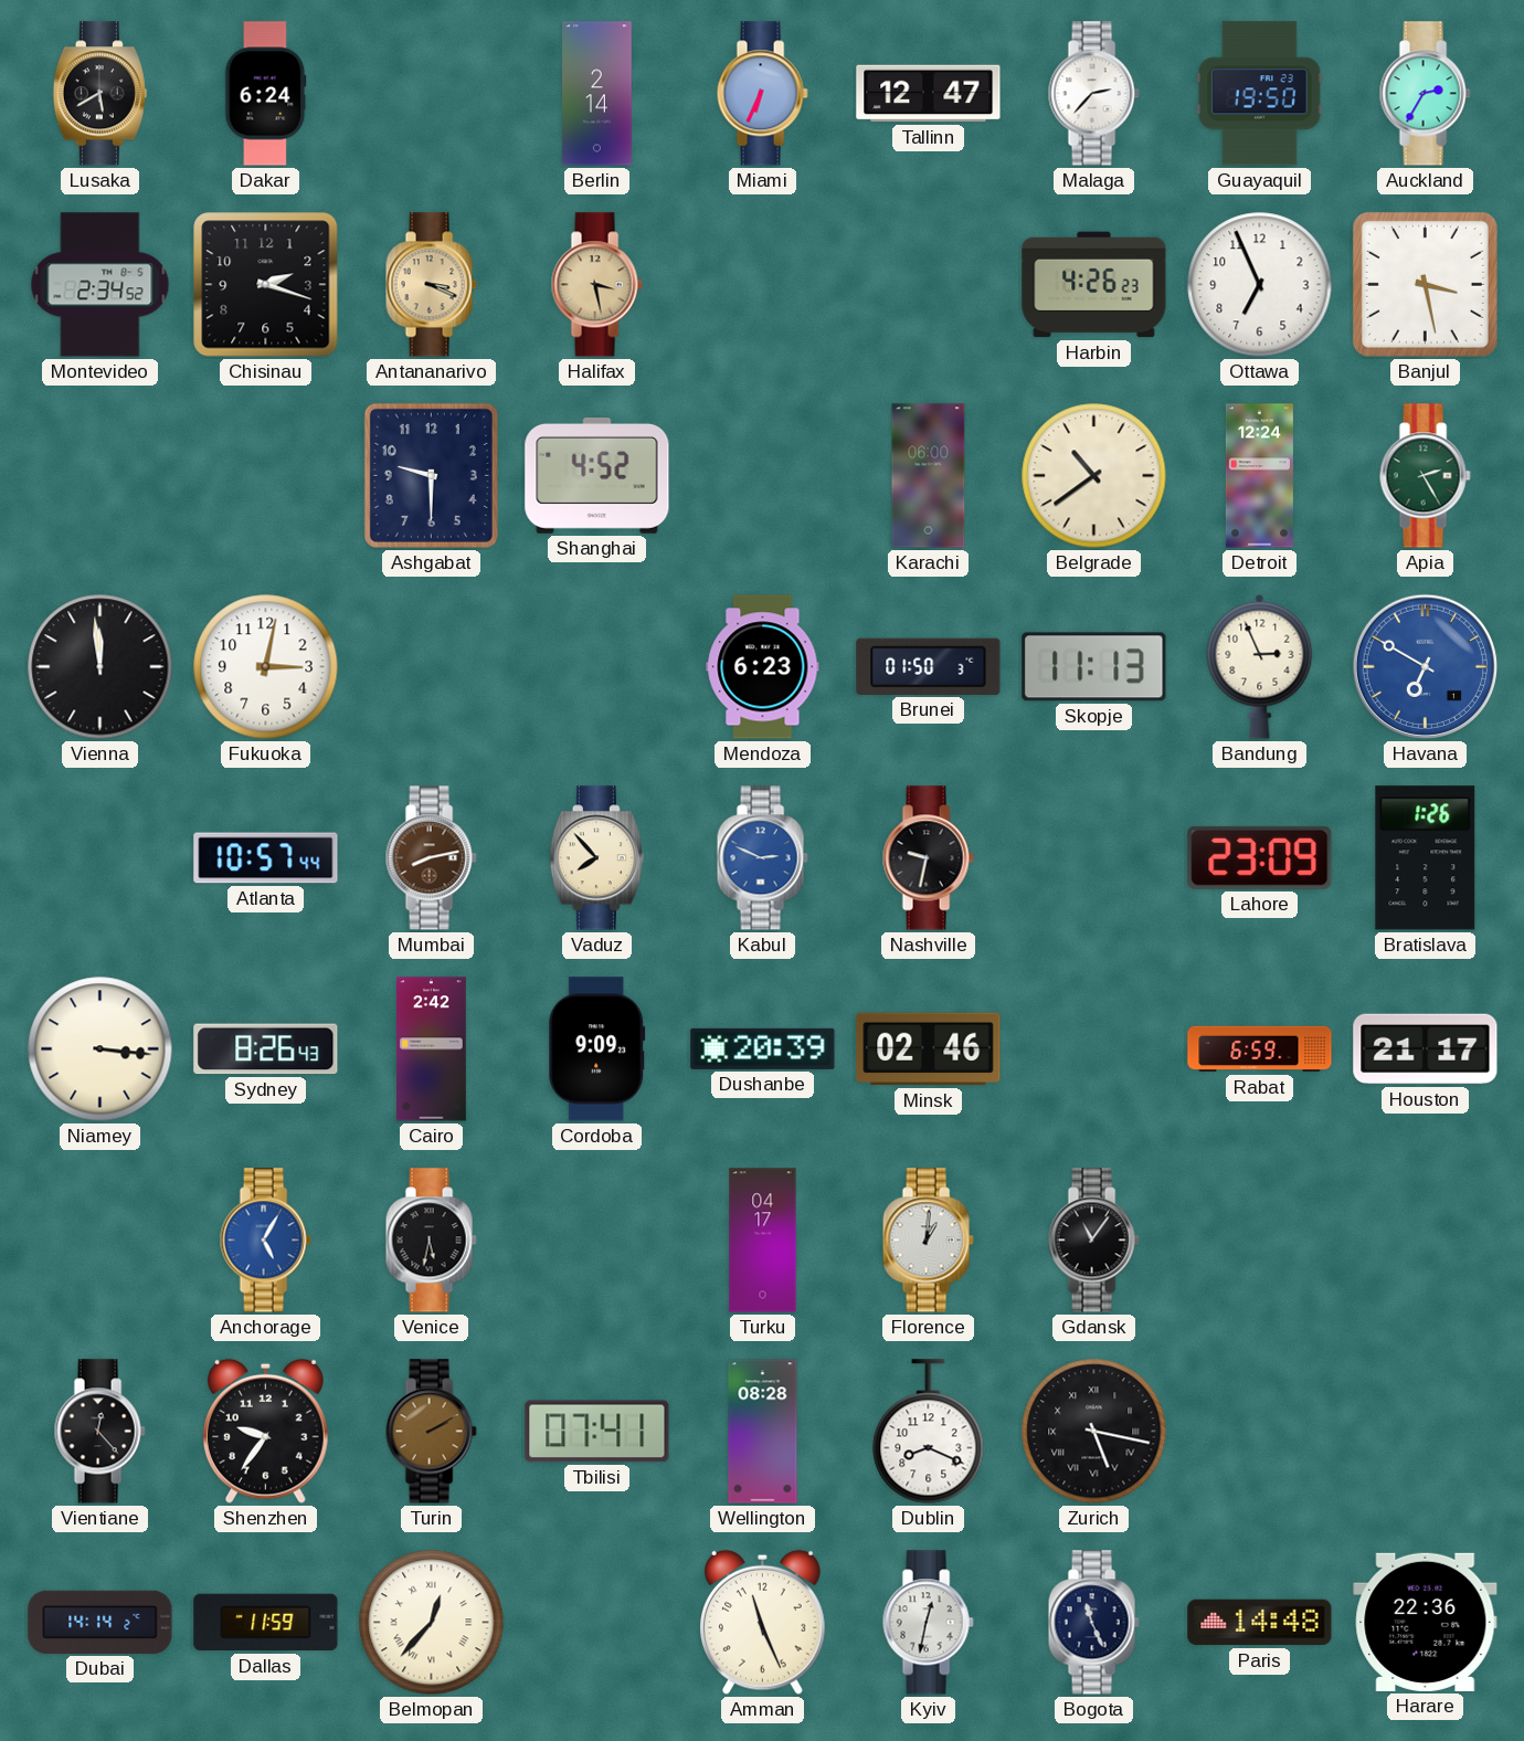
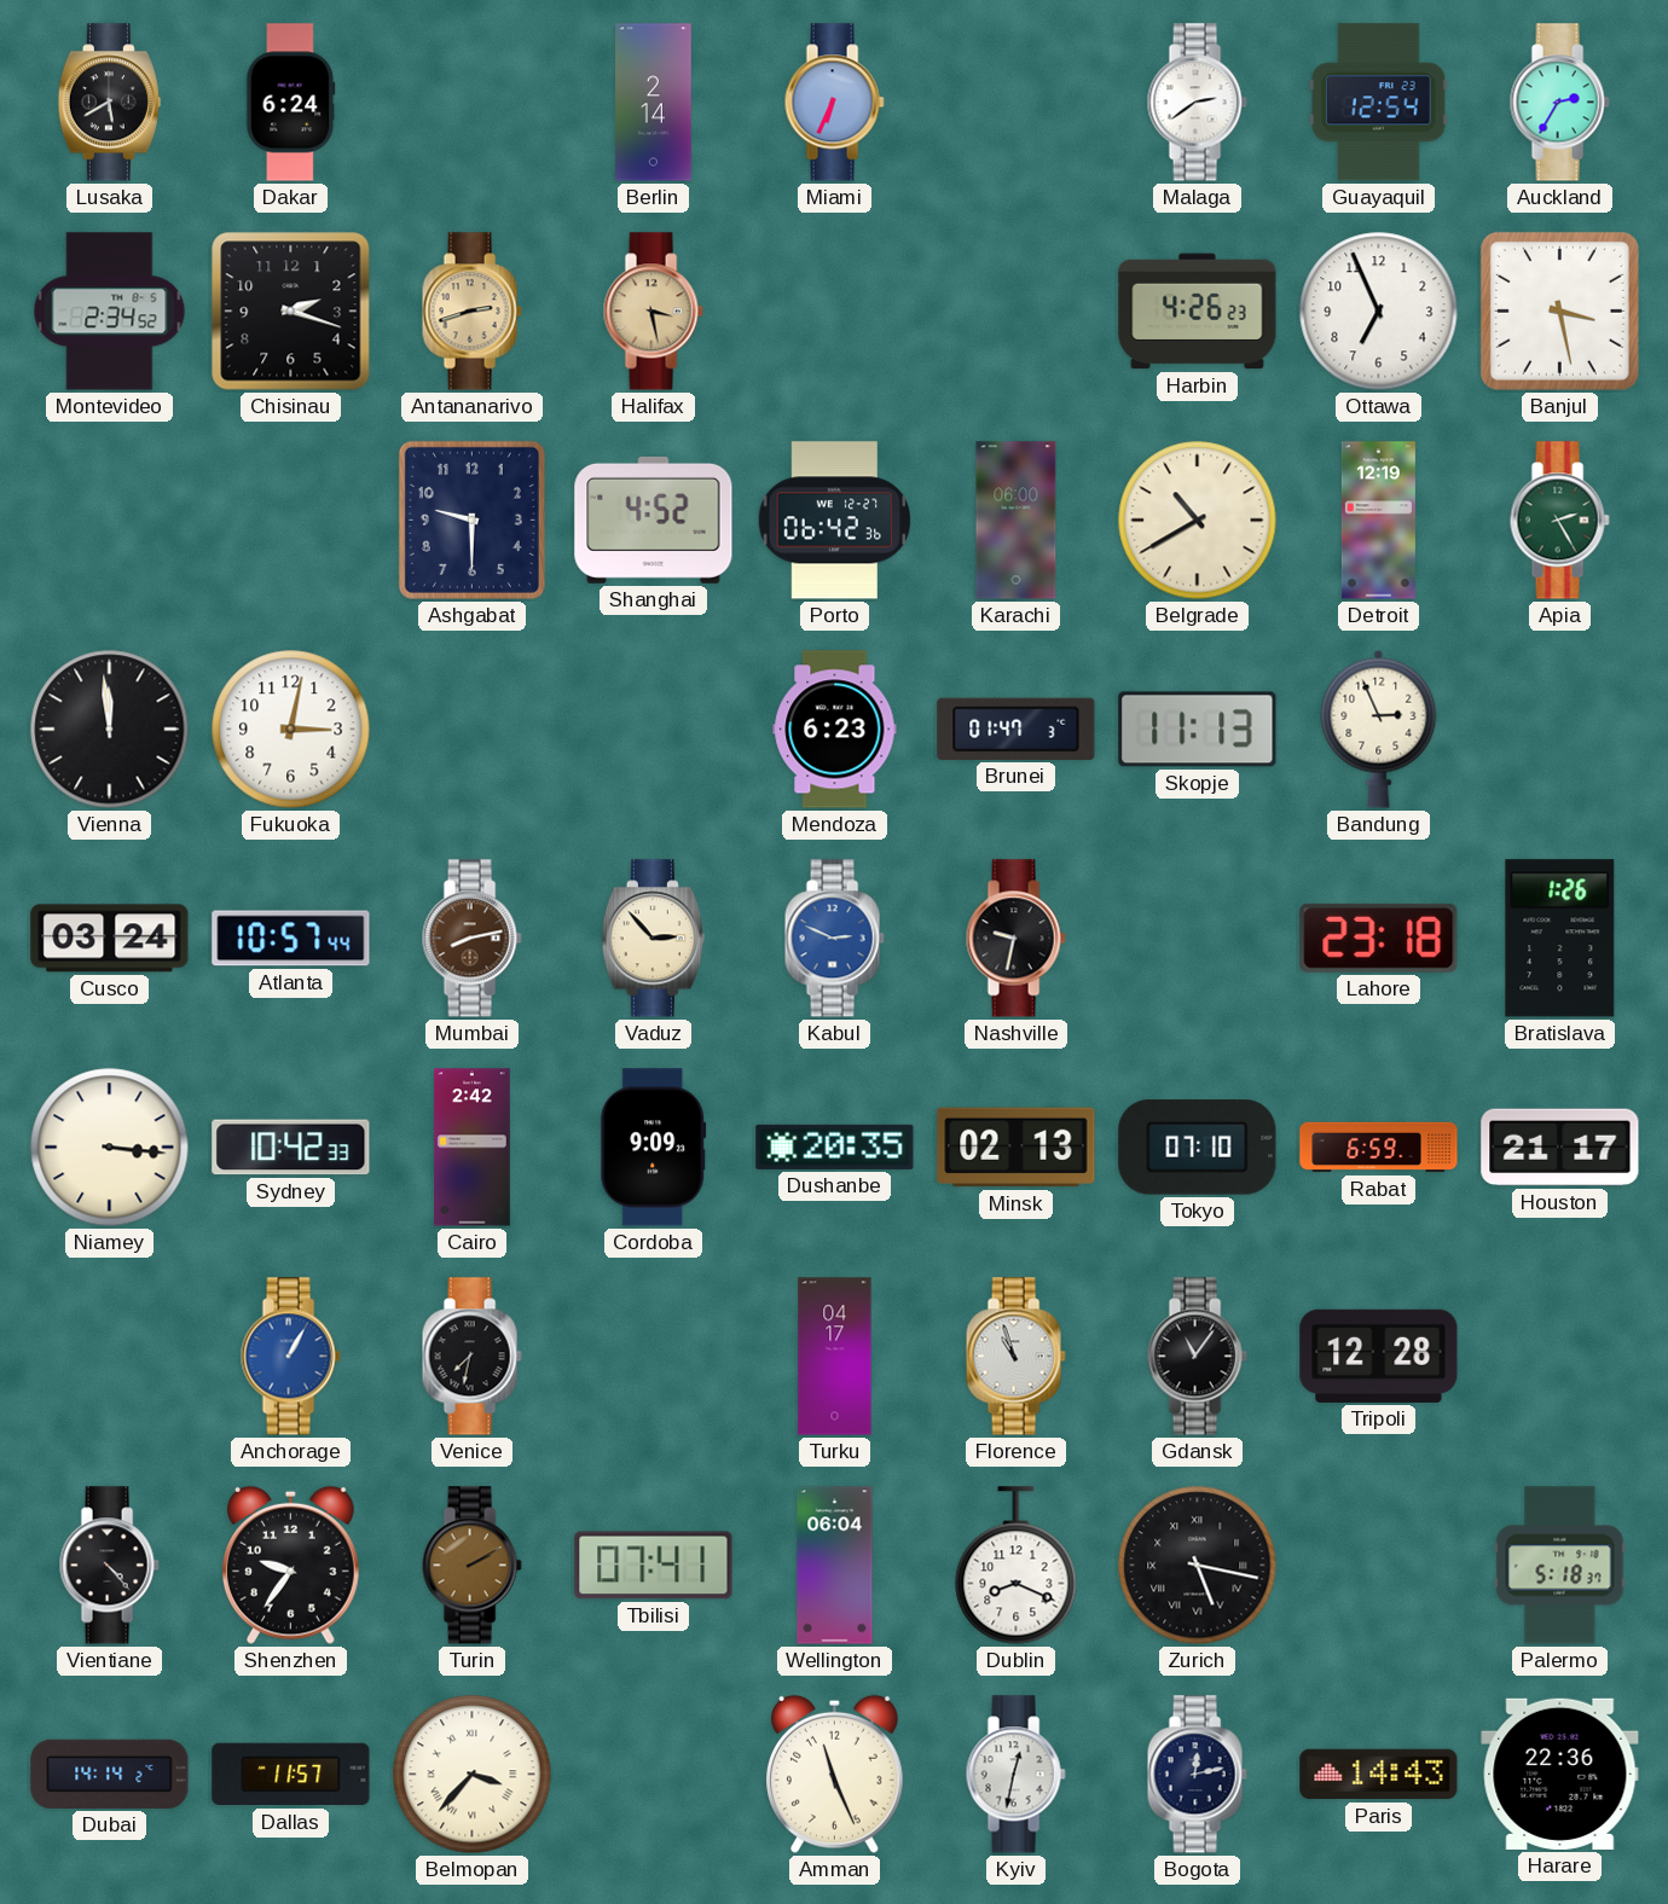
Tallinn: 12:47 -> none
Malaga: 2:37 -> 2:39
Guayaquil: 19:50 -> 12:54
Antananarivo: 3:19 -> 2:42
Porto: none -> 06:42
Belgrade: 10:39 -> 10:40
Detroit: 12:24 -> 12:19
Brunei: 01:50 -> 01:47
Havana: 6:50 -> none
Cusco: none -> 03:24
Vaduz: 7:53 -> 2:53
Lahore: 23:09 -> 23:18
Sydney: 8:26 -> 10:42
Dushanbe: 20:39 -> 20:35
Minsk: 02:46 -> 02:13
Tokyo: none -> 07:10
Anchorage: 5:05 -> 1:05
Venice: 5:32 -> 7:32
Florence: 1:01 -> 10:57
Tripoli: none -> 12:28
Vientiane: 12:23 -> 4:23
Wellington: 08:28 -> 06:04
Palermo: none -> 5:18
Dallas: 11:59 -> 11:57
Belmopan: 12:37 -> 3:37
Bogota: 11:26 -> 12:13
Paris: 14:48 -> 14:43
